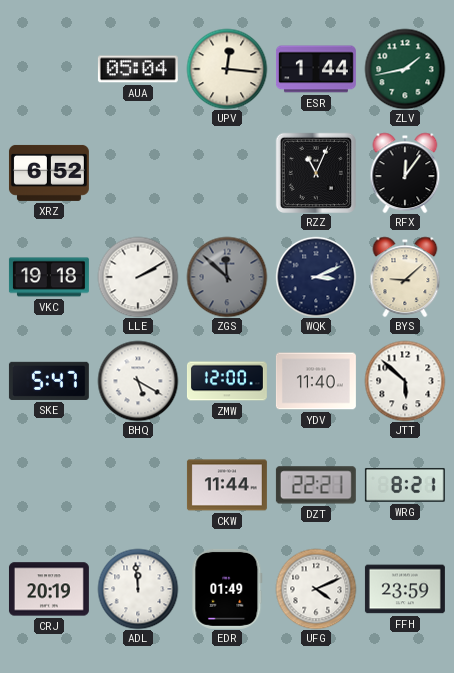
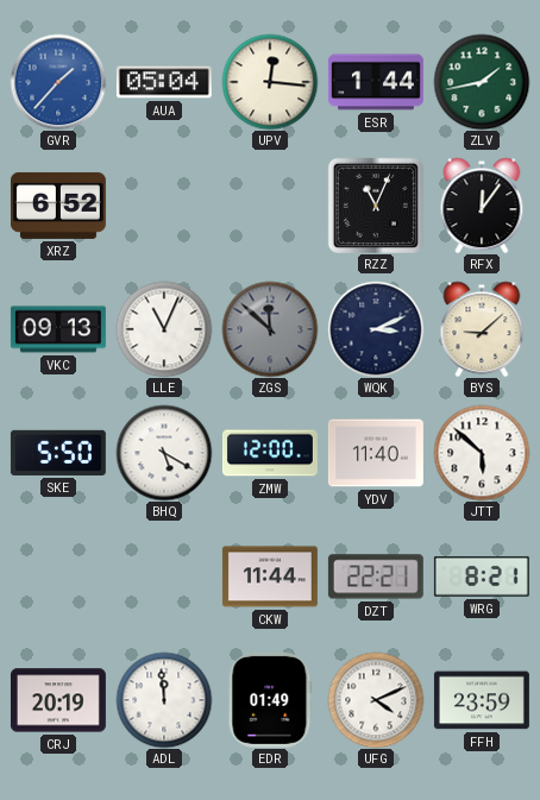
GVR: none -> 1:37
VKC: 19:18 -> 09:13
LLE: 2:10 -> 11:04
SKE: 5:47 -> 5:50
